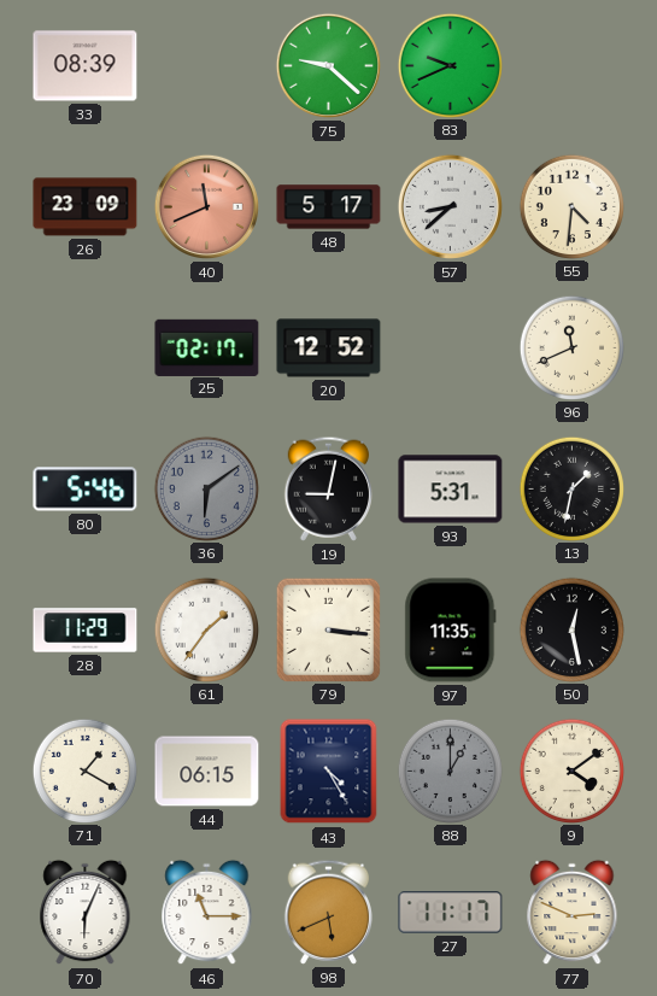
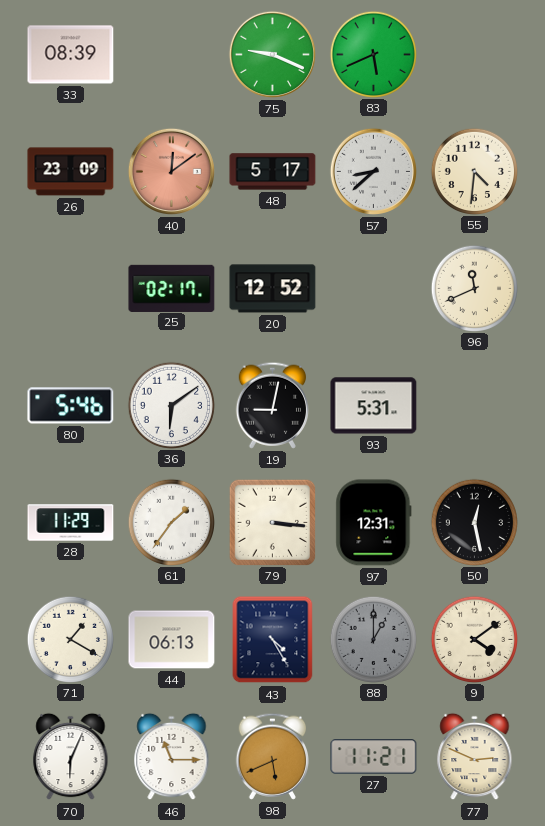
75: 9:22 -> 9:19
83: 9:41 -> 5:41
40: 11:41 -> 12:09
36 dial: grey -> white
13: 1:32 -> none
97: 11:35 -> 12:31
44: 06:15 -> 06:13
27: 11:17 -> 11:21
